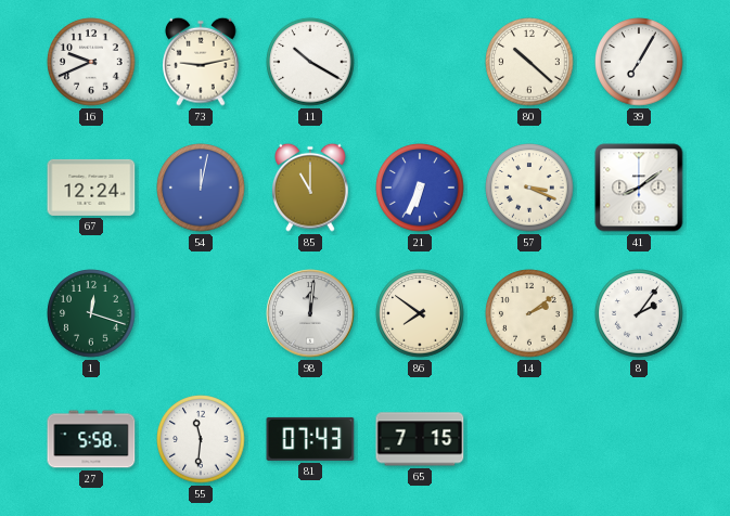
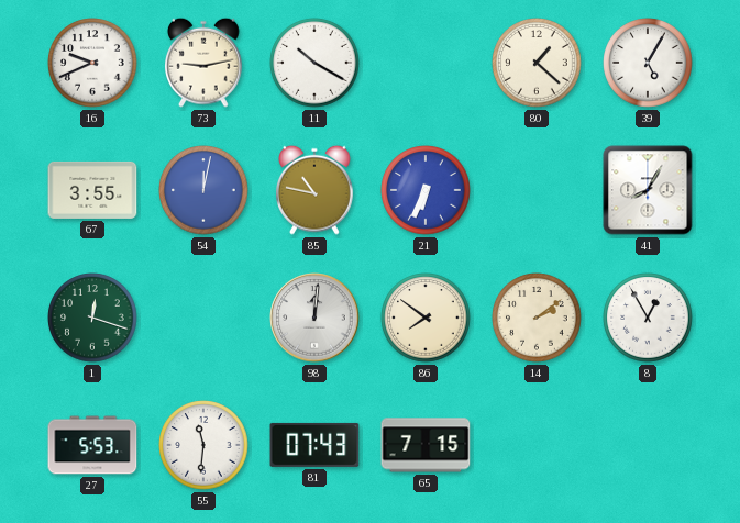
80: 10:22 -> 1:22
39: 7:05 -> 5:05
67: 12:24 -> 3:55
85: 11:00 -> 10:47
57: 3:19 -> none
41: 8:09 -> 8:05
8: 2:06 -> 12:55
27: 5:58 -> 5:53
